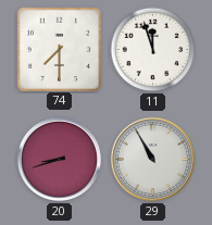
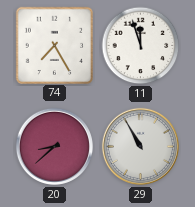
74: 7:30 -> 7:25
20: 8:42 -> 8:38
